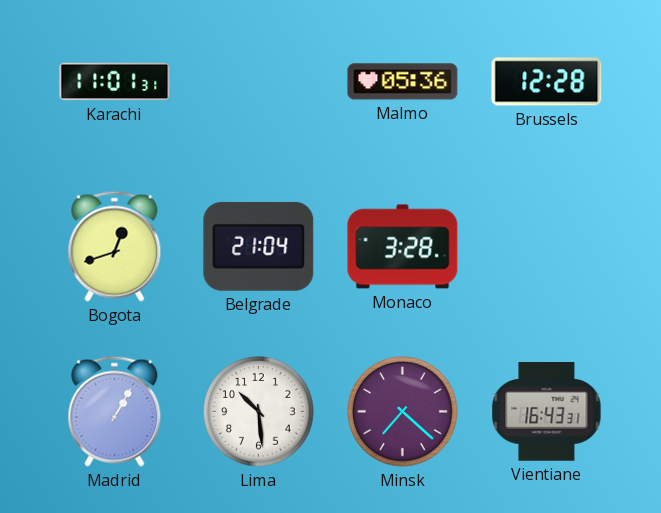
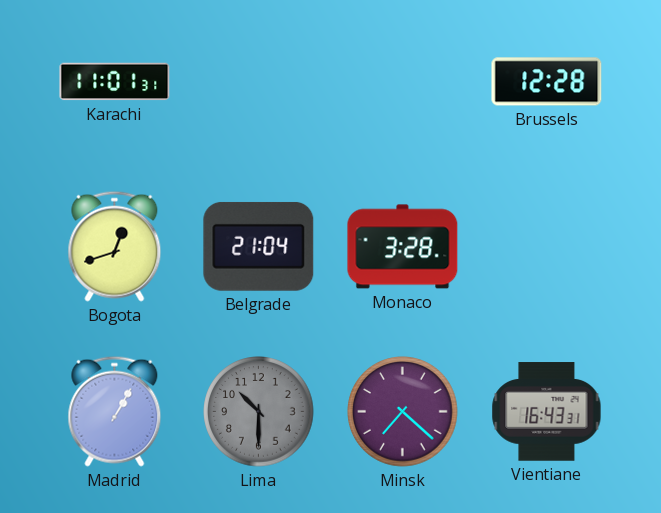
Malmo: 05:36 -> none
Lima: 10:29 -> 10:30
Lima dial: white -> grey
